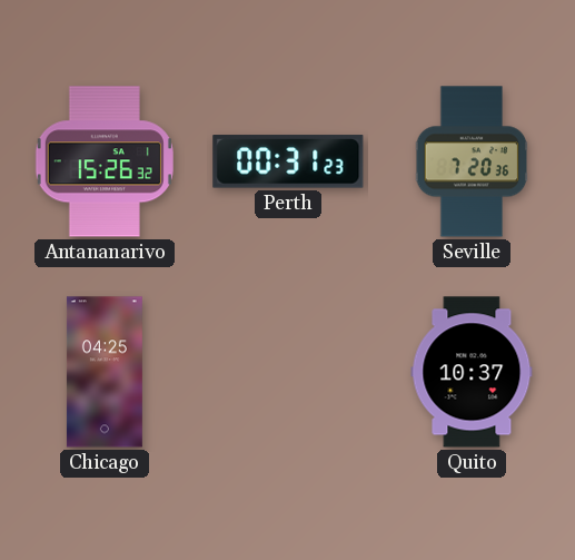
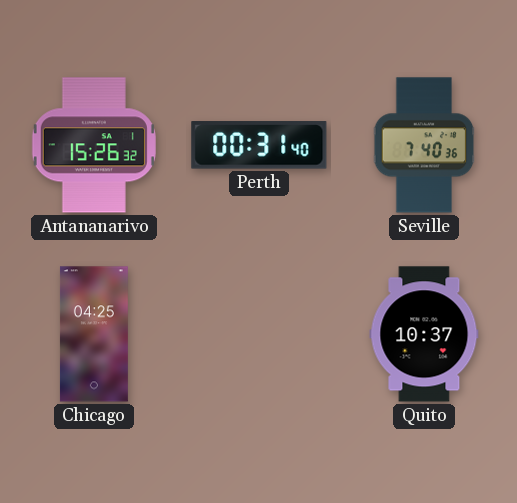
Perth: 00:31:23 -> 00:31:40
Seville: 7:20 -> 7:40
